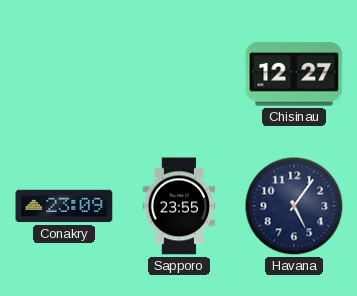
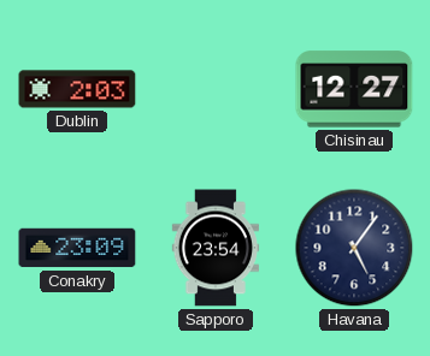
Dublin: none -> 2:03
Sapporo: 23:55 -> 23:54
